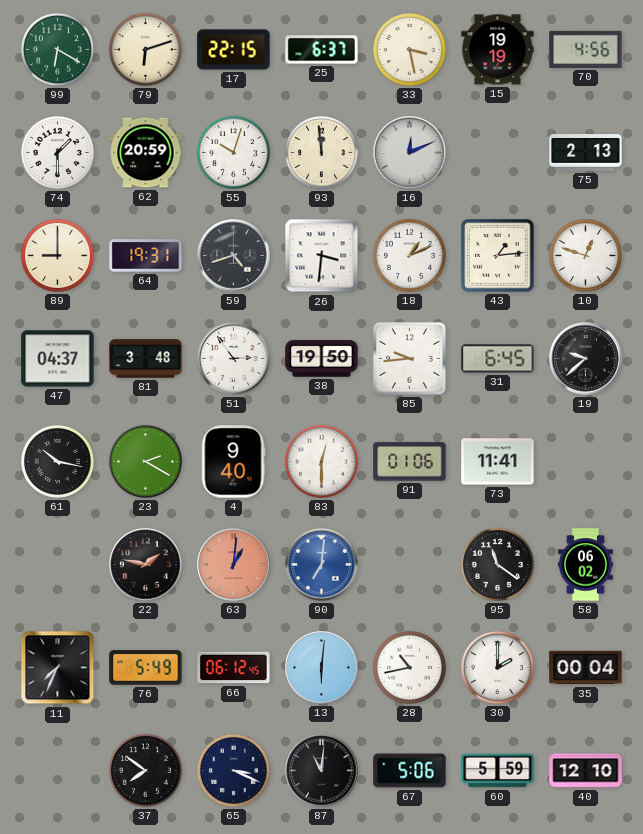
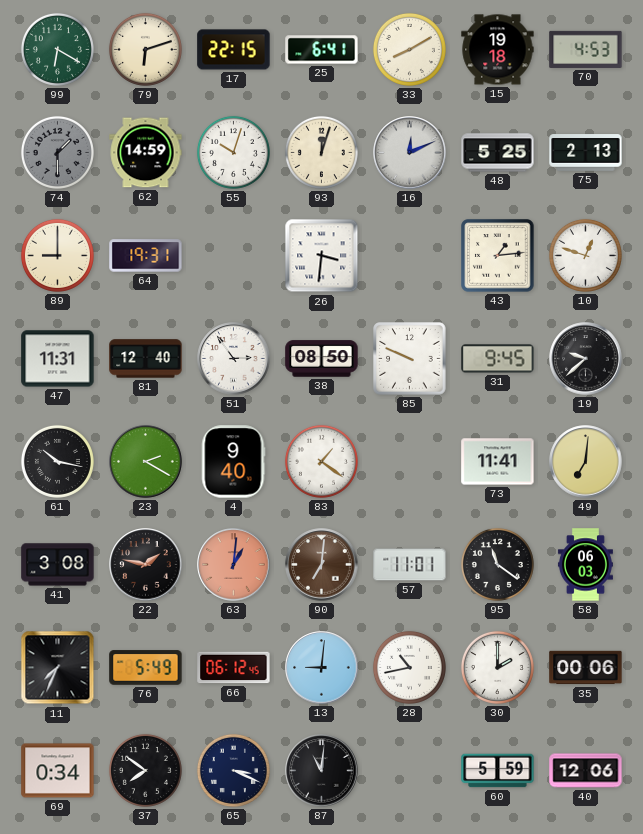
25: 6:37 -> 6:41
33: 3:28 -> 8:10
15: 19:19 -> 19:18
70: 4:56 -> 4:53
74 dial: white -> grey
62: 20:59 -> 14:59
93: 11:59 -> 12:03
48: none -> 5:25
59: 4:42 -> none
18: 1:11 -> none
47: 04:37 -> 11:31
81: 3:48 -> 12:40
38: 19:50 -> 08:50
85: 9:44 -> 9:49
31: 6:45 -> 9:45
83: 12:30 -> 1:21
91: 01:06 -> none
49: none -> 7:01
41: none -> 3:08
90 dial: blue -> brown
57: none -> 11:01
58: 06:02 -> 06:03
13: 6:01 -> 9:01
35: 00:04 -> 00:06
69: none -> 0:34
67: 5:06 -> none
40: 12:10 -> 12:06
